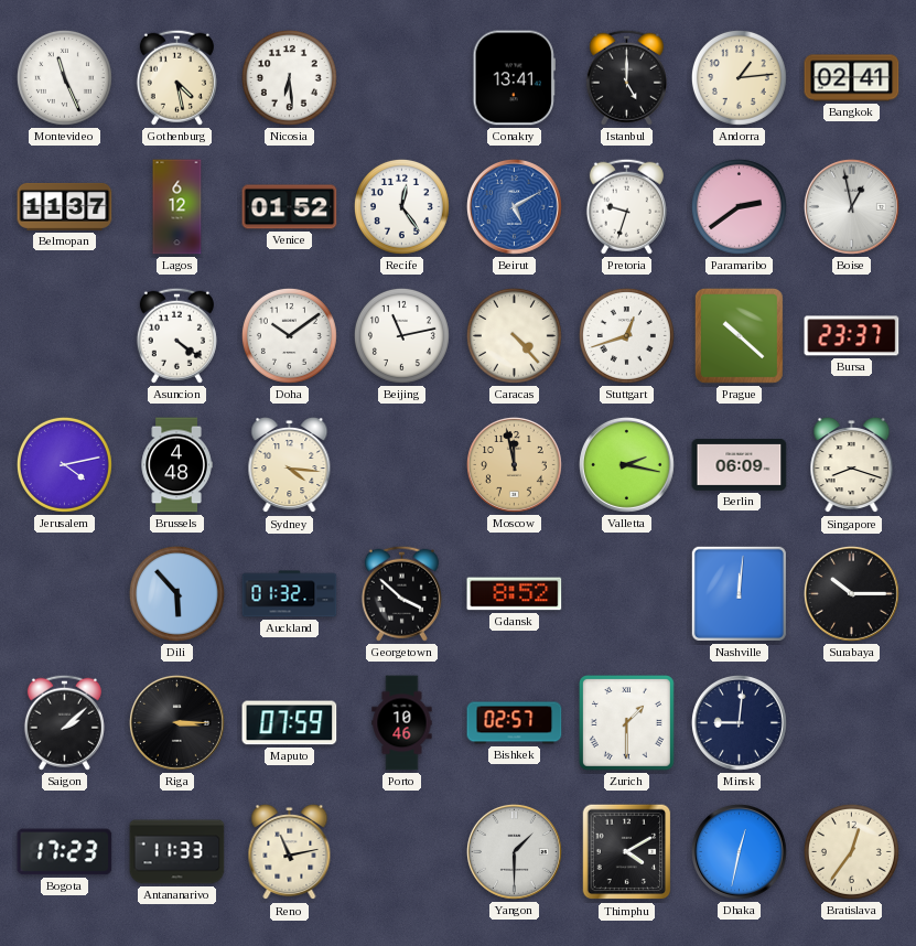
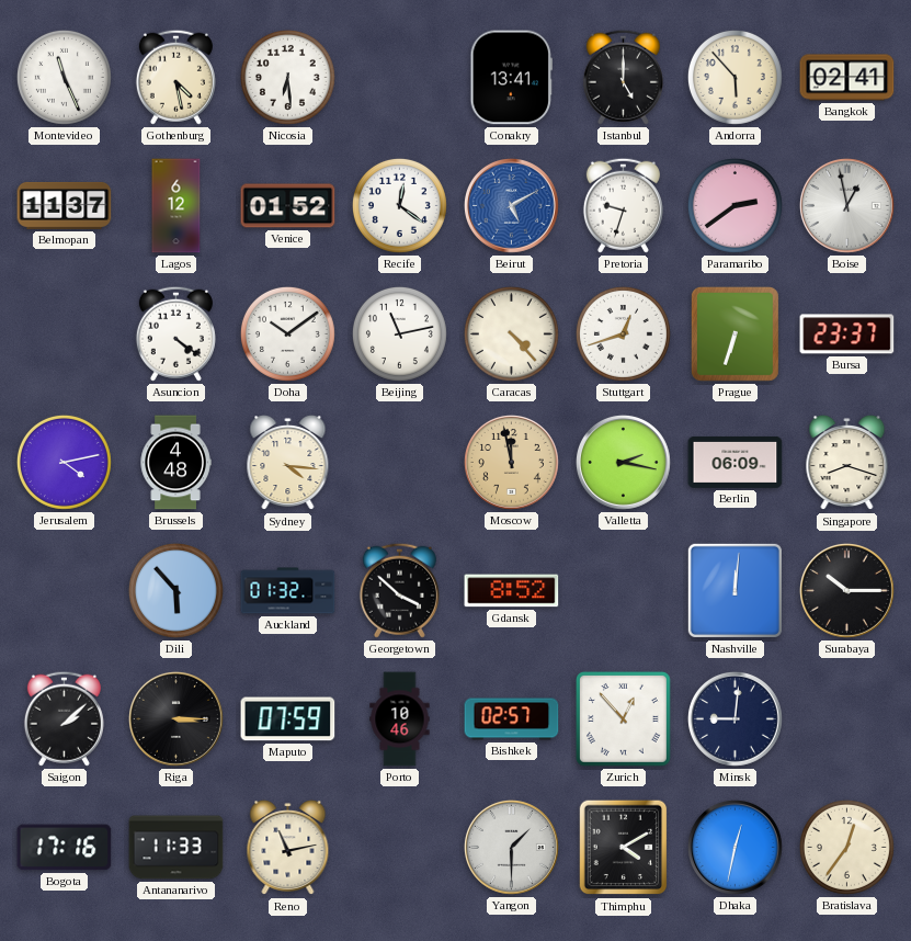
Andorra: 1:14 -> 5:53
Recife: 12:24 -> 12:21
Prague: 10:22 -> 6:33
Zurich: 1:30 -> 12:53
Bogota: 17:23 -> 17:16
